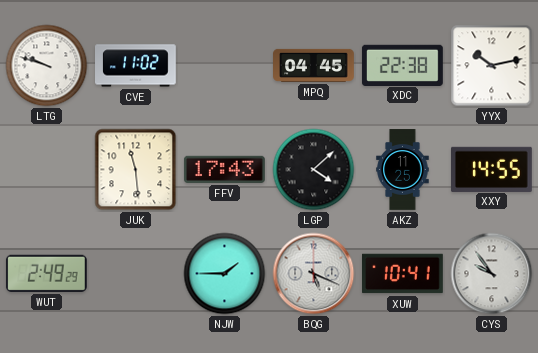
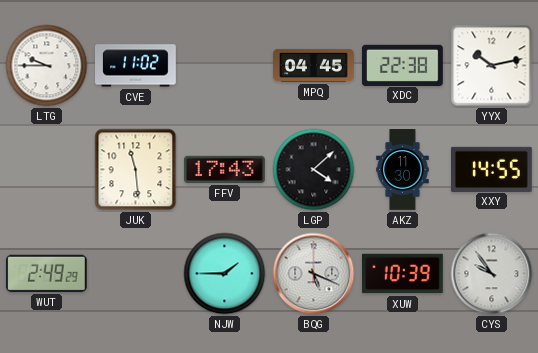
LTG: 9:48 -> 9:45
AKZ: 11:25 -> 11:30
XUW: 10:41 -> 10:39
